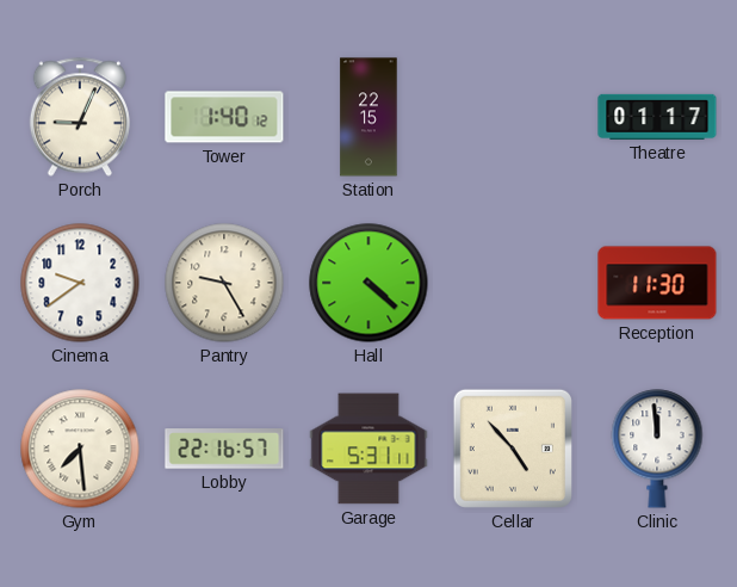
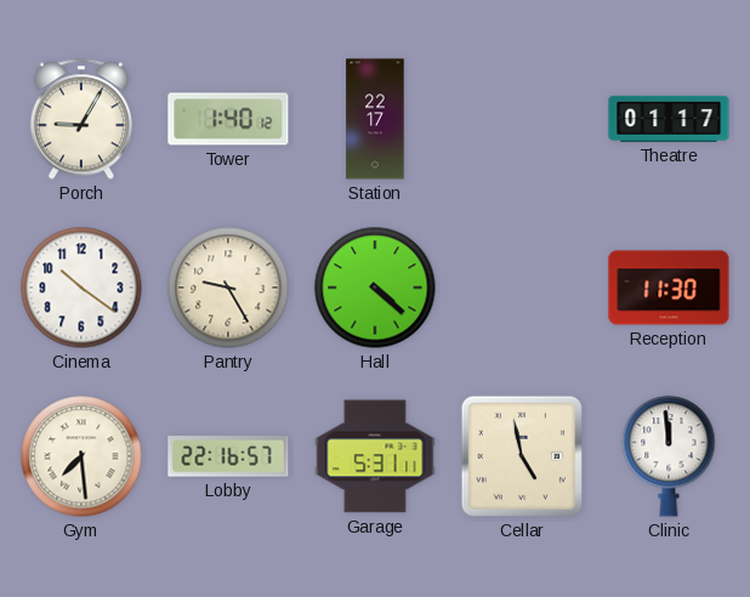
Porch: 9:04 -> 9:05
Station: 22:15 -> 22:17
Cinema: 9:39 -> 10:21
Cellar: 4:53 -> 4:58
